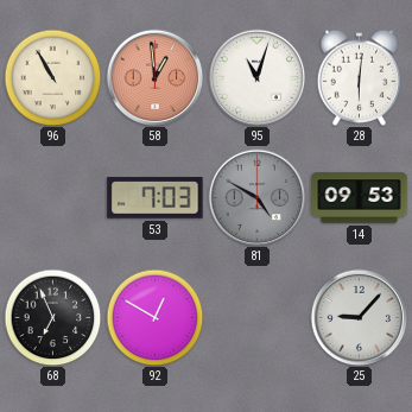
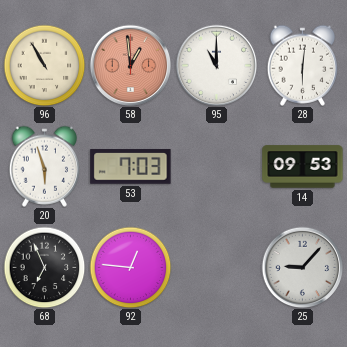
95: 11:03 -> 11:00
20: none -> 5:57
81: 4:50 -> none
92: 12:50 -> 12:46
